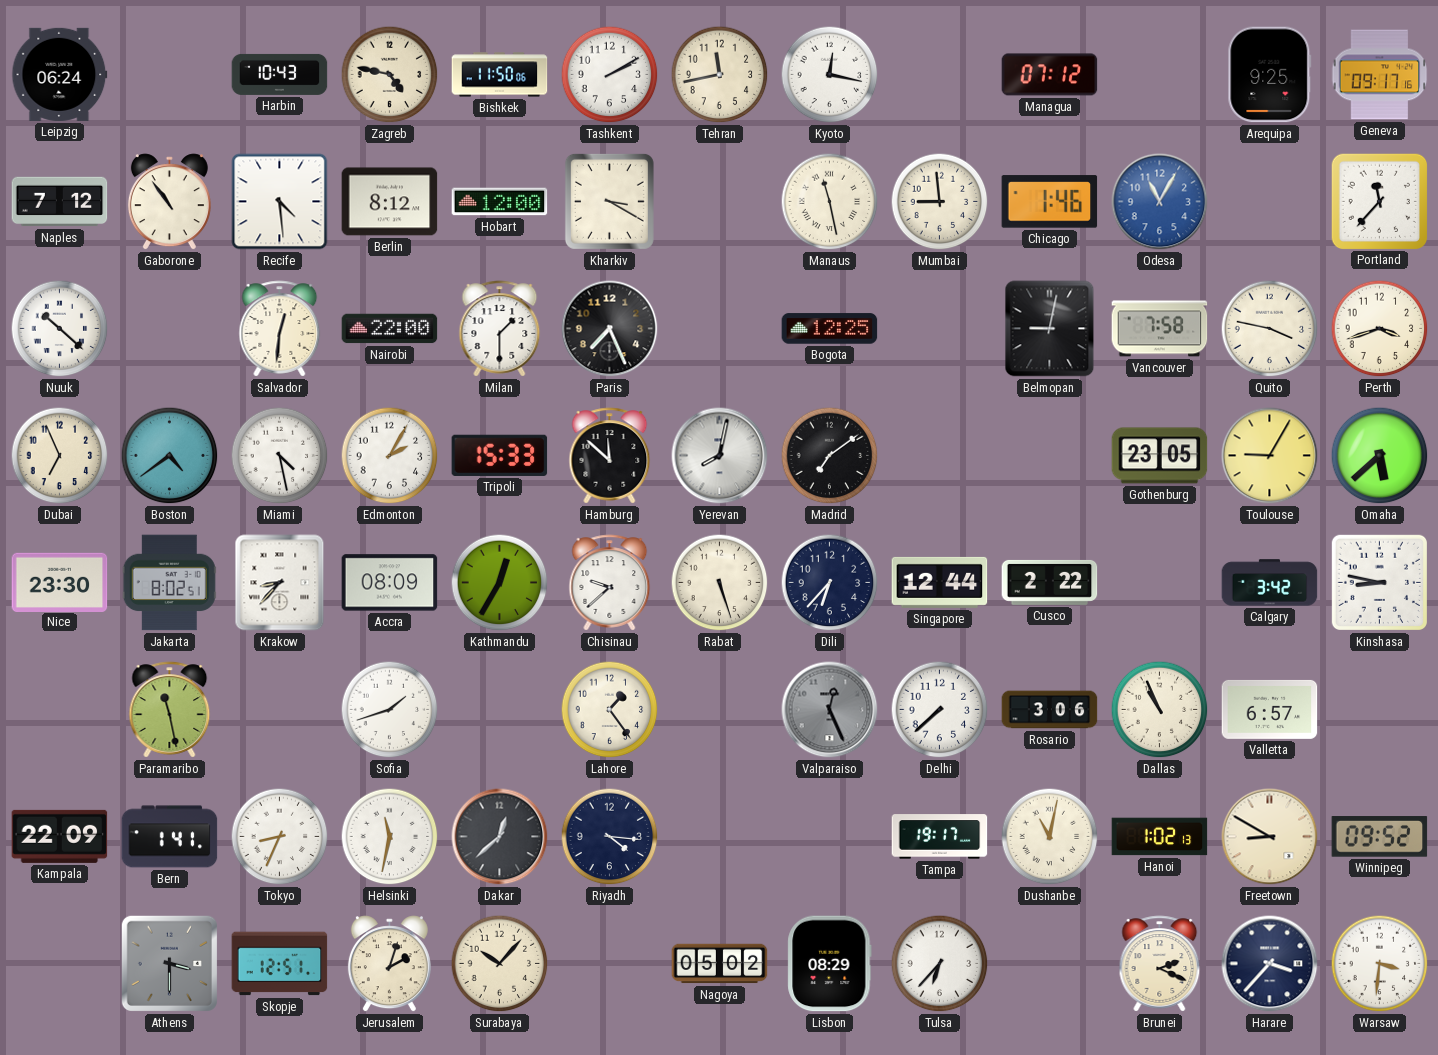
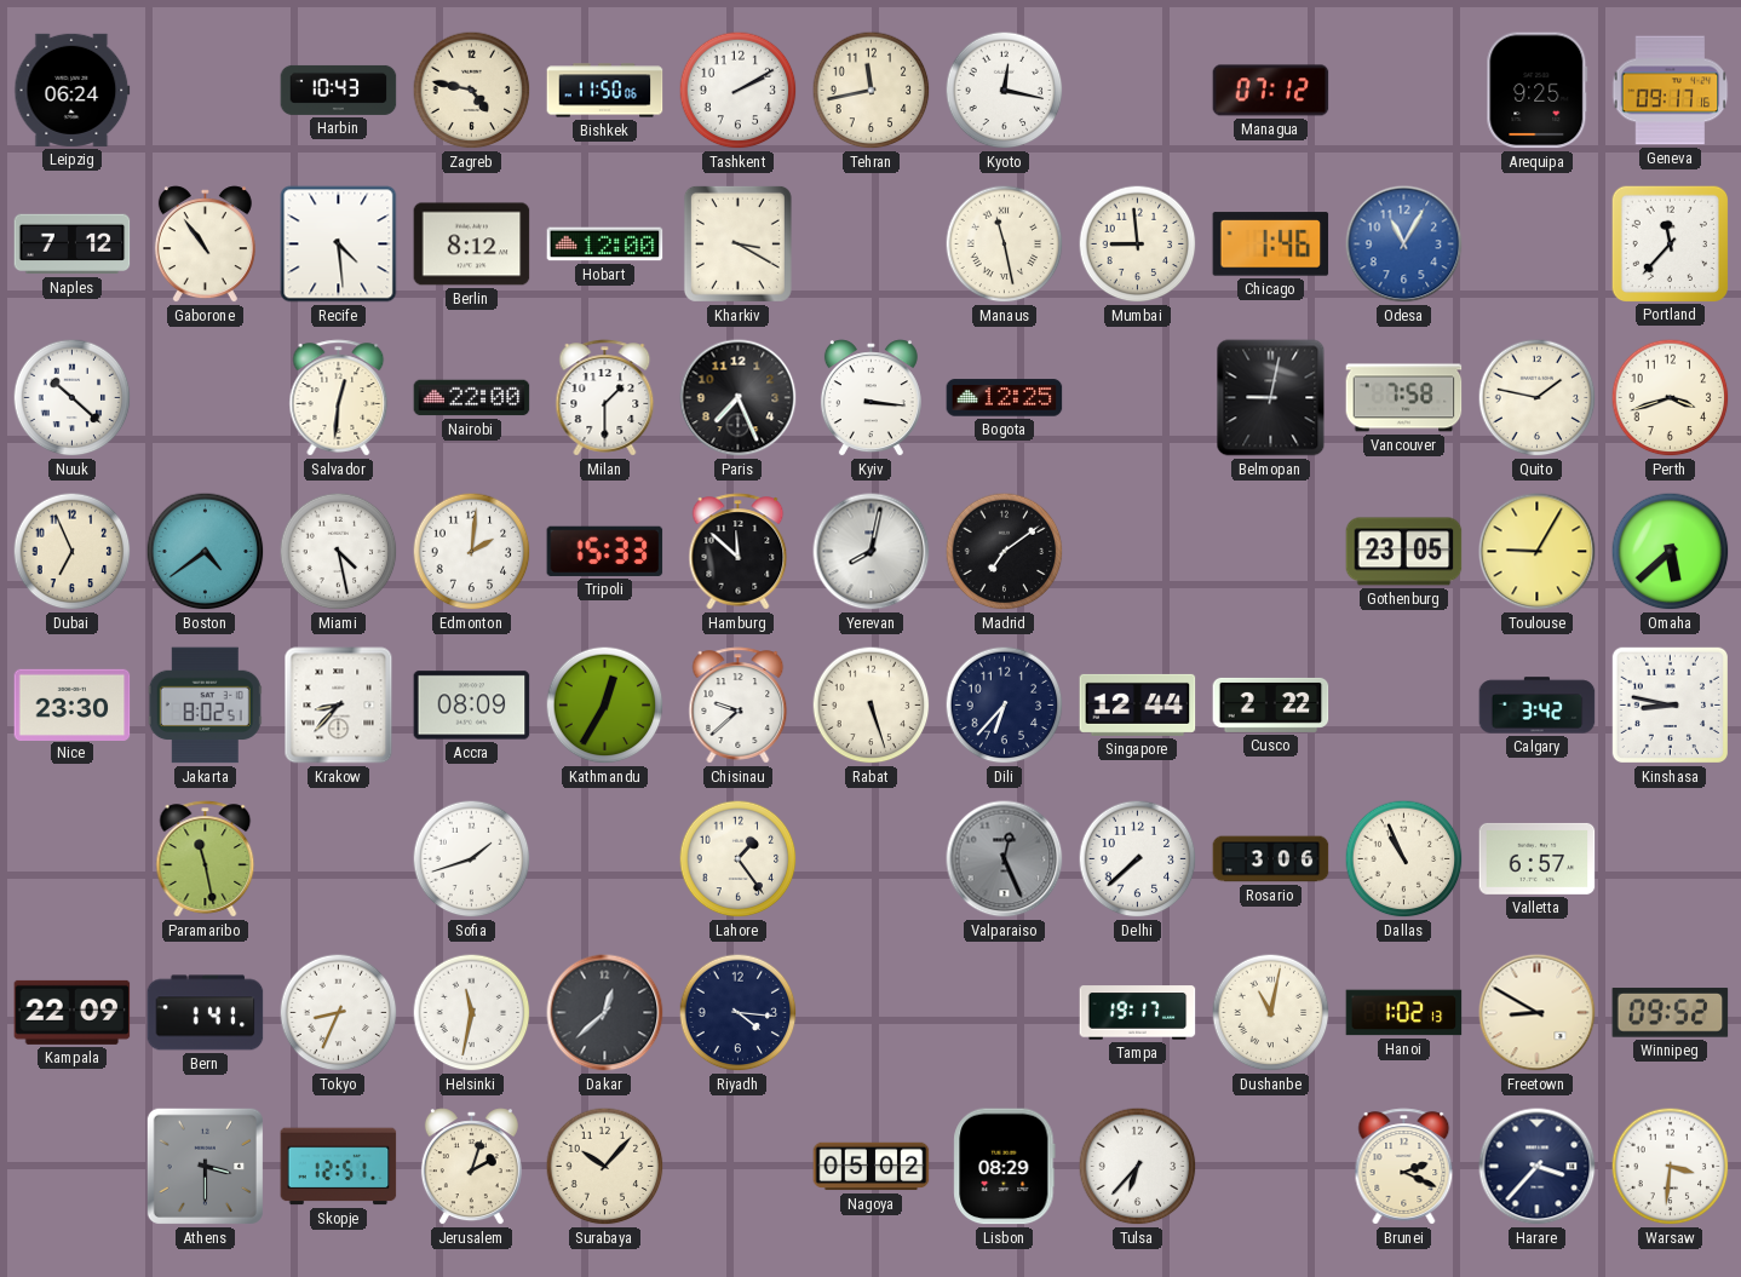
Kyiv: none -> 3:16
Quito: 3:47 -> 1:47
Edmonton: 2:05 -> 2:01
